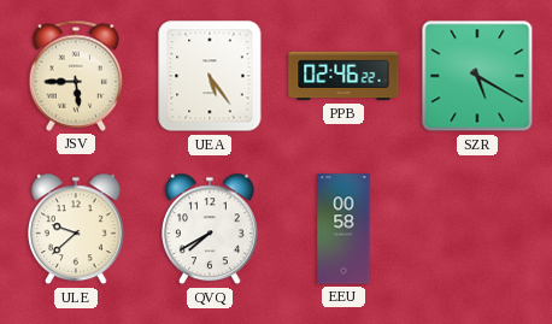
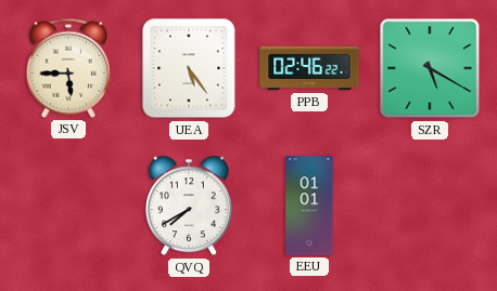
ULE: 9:38 -> none
EEU: 00:58 -> 01:01
